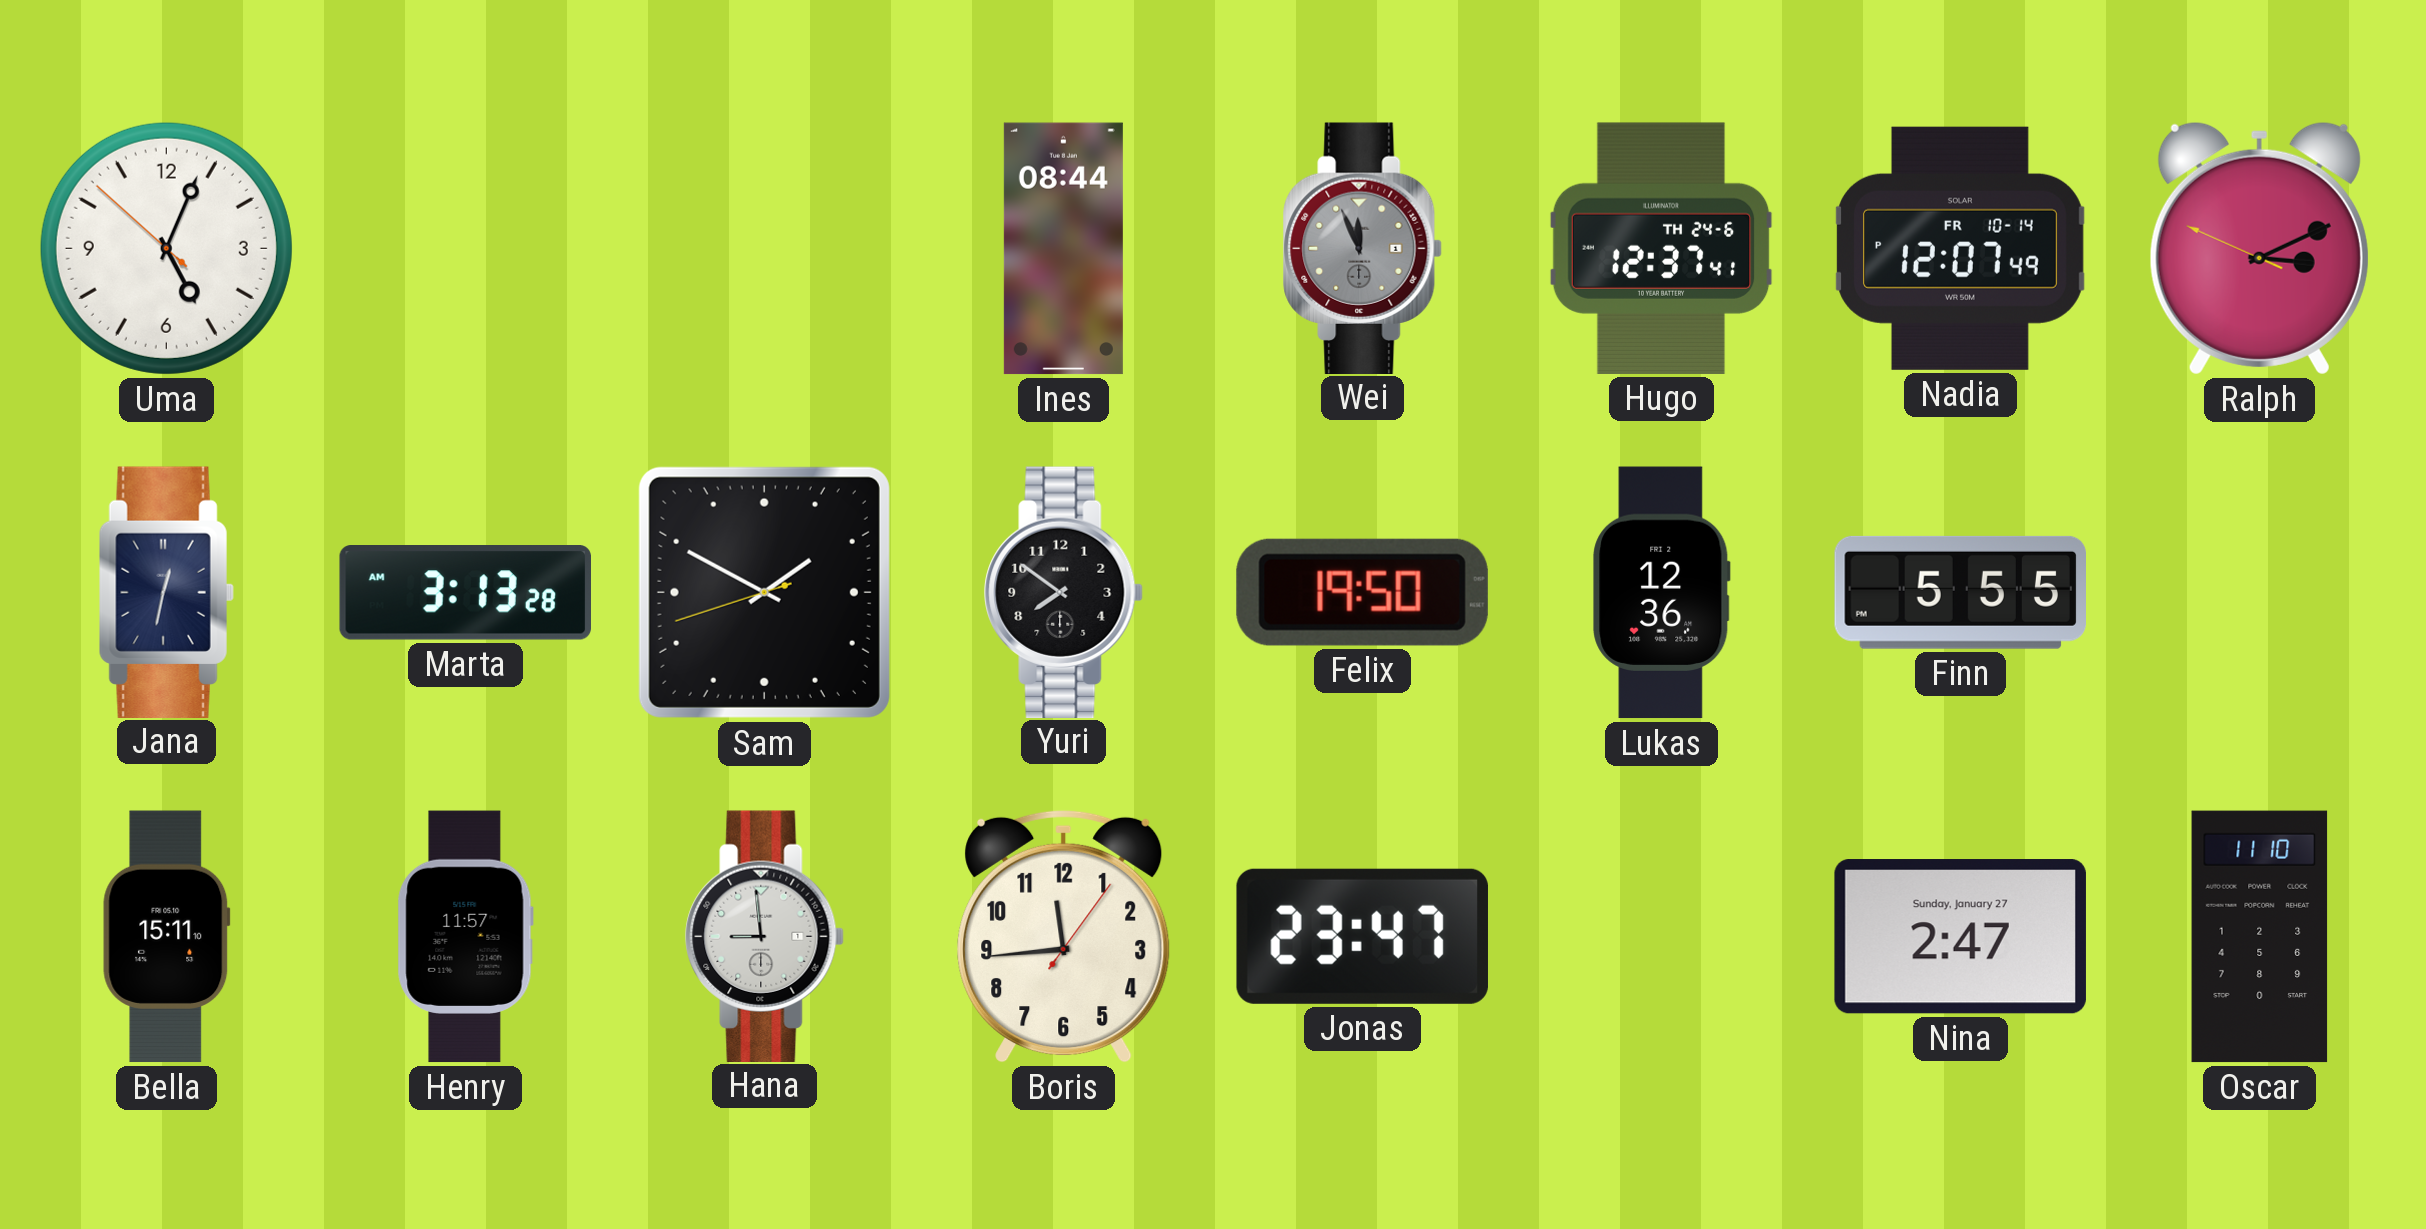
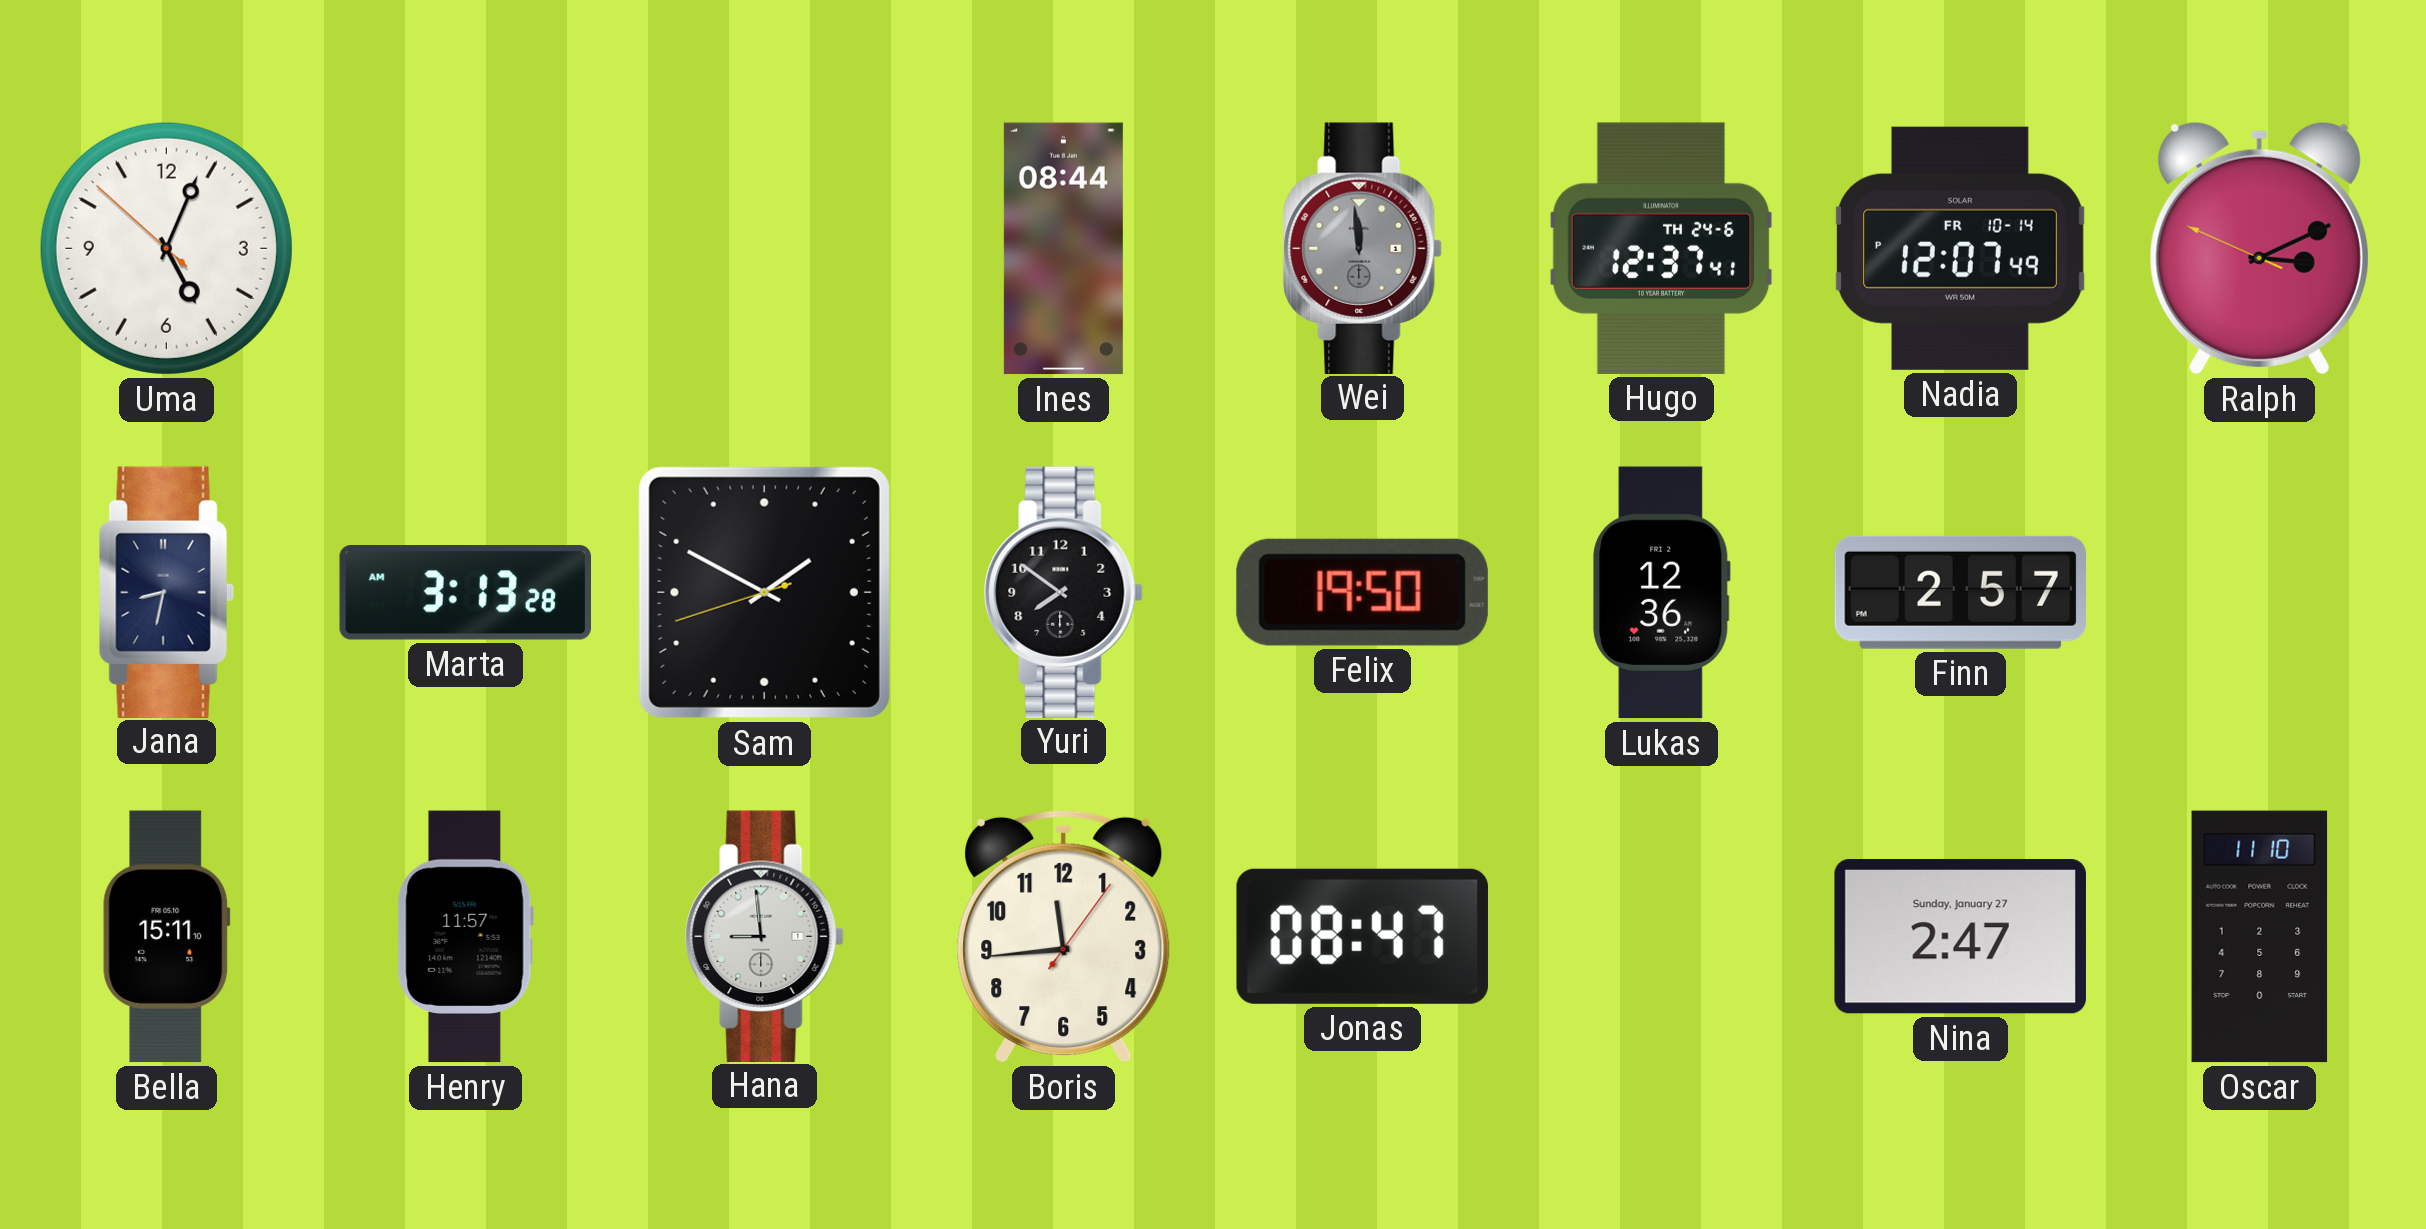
Wei: 11:56 -> 11:59
Jana: 12:32 -> 8:32
Finn: 5:55 -> 2:57
Jonas: 23:47 -> 08:47
